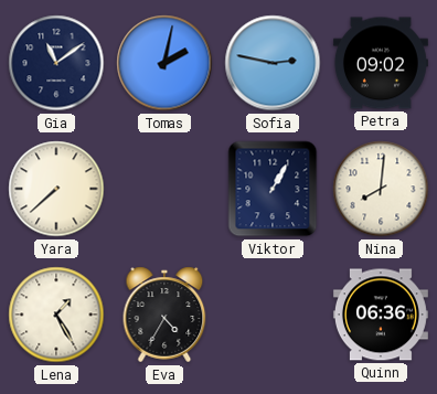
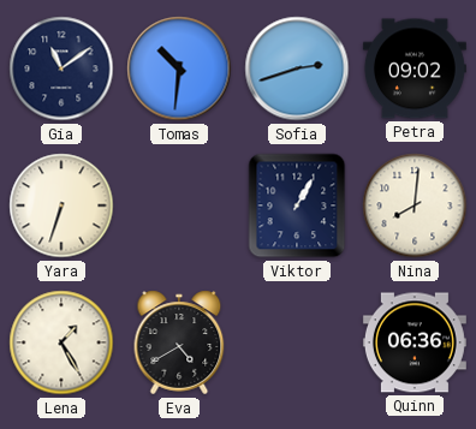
Tomas: 2:02 -> 10:31
Sofia: 2:47 -> 2:42
Yara: 7:38 -> 6:33
Eva: 4:35 -> 4:40
